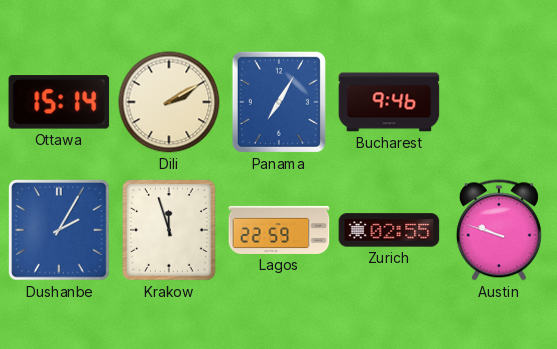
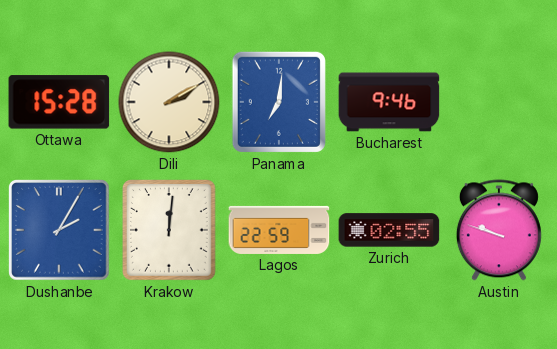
Ottawa: 15:14 -> 15:28
Panama: 7:05 -> 7:01
Krakow: 11:57 -> 12:01
